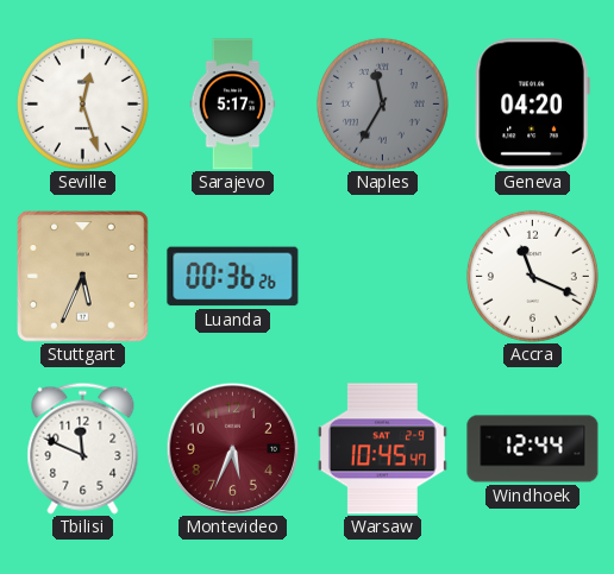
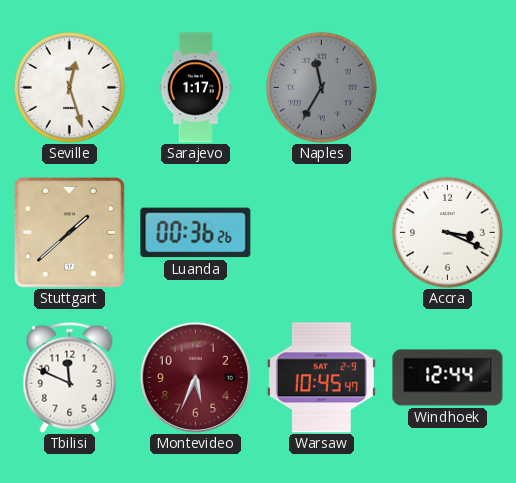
Sarajevo: 5:17 -> 1:17
Geneva: 04:20 -> none
Stuttgart: 5:34 -> 1:38
Accra: 11:19 -> 3:19
